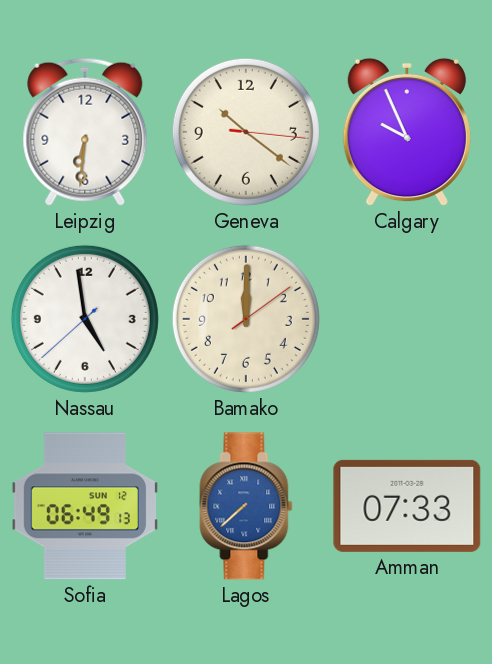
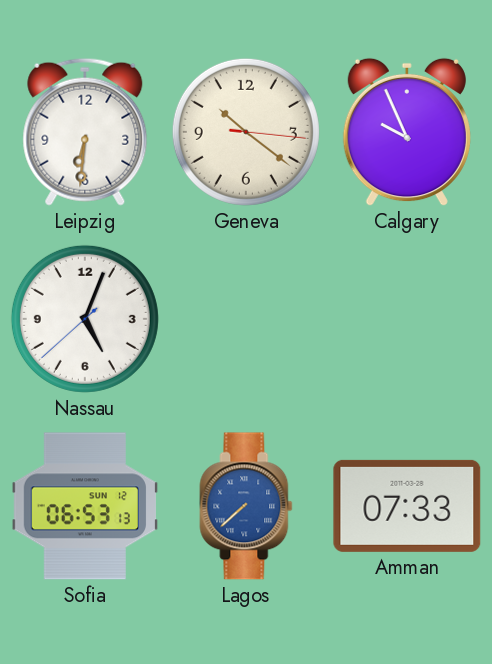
Nassau: 4:58 -> 5:03
Bamako: 12:00 -> none
Sofia: 06:49 -> 06:53
